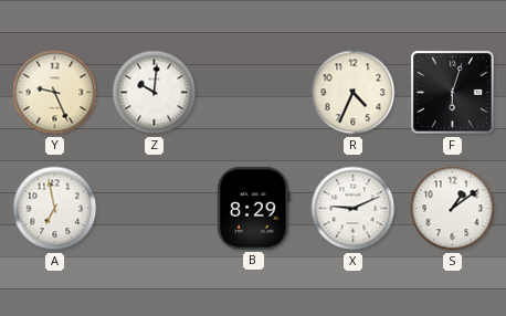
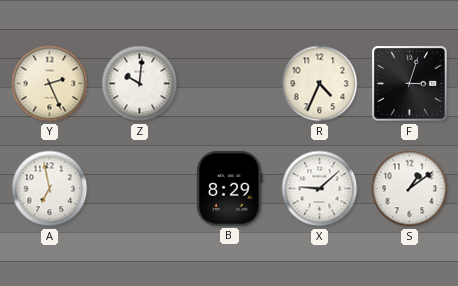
Y: 9:26 -> 2:26
F: 6:03 -> 3:03
X: 9:11 -> 9:08
